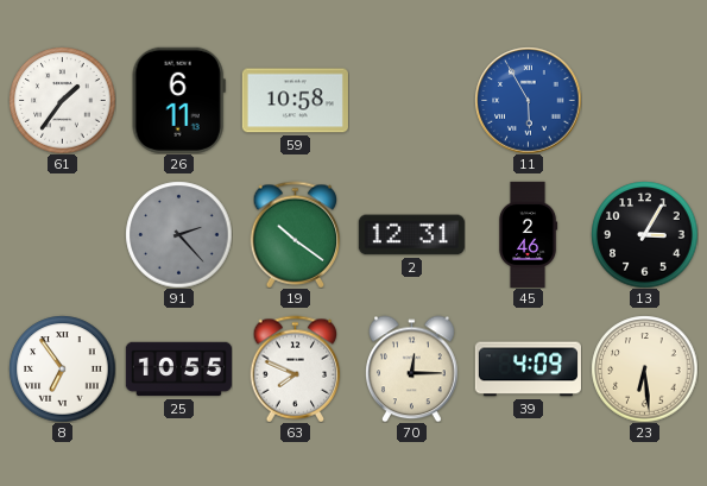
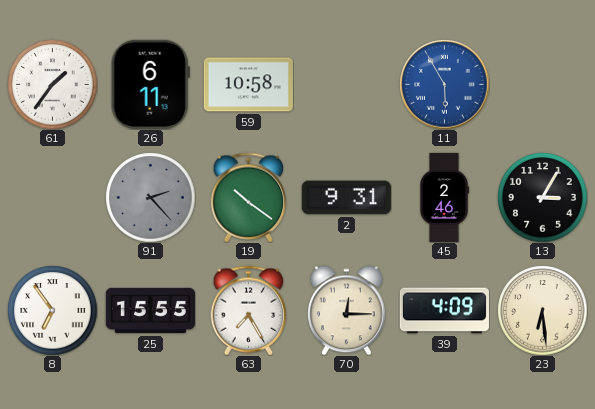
2: 12:31 -> 9:31
25: 10:55 -> 15:55
63: 7:49 -> 7:25
